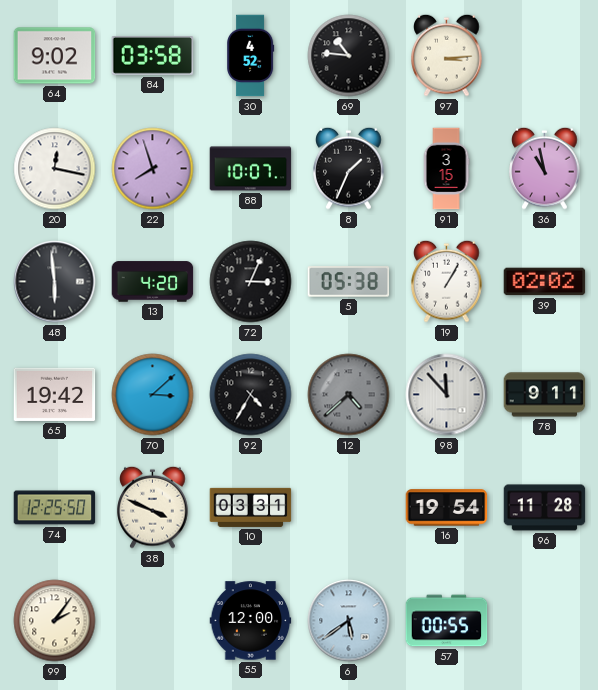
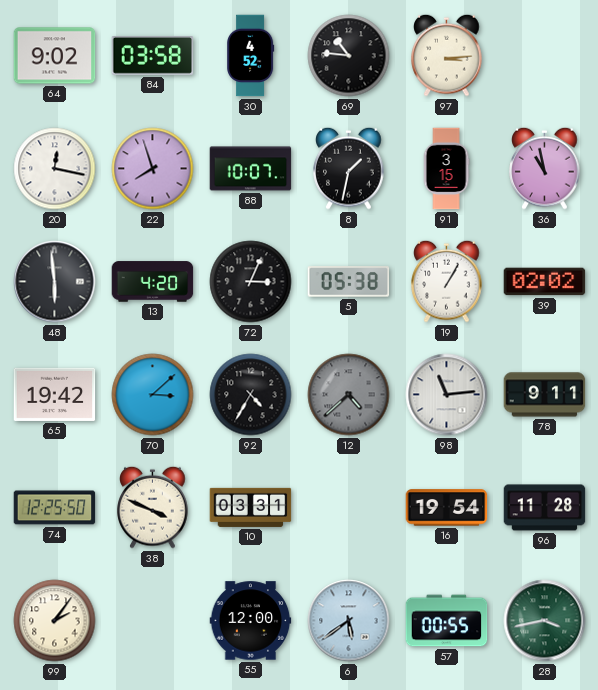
8: 1:34 -> 1:32
98: 11:53 -> 11:14
28: none -> 3:43
